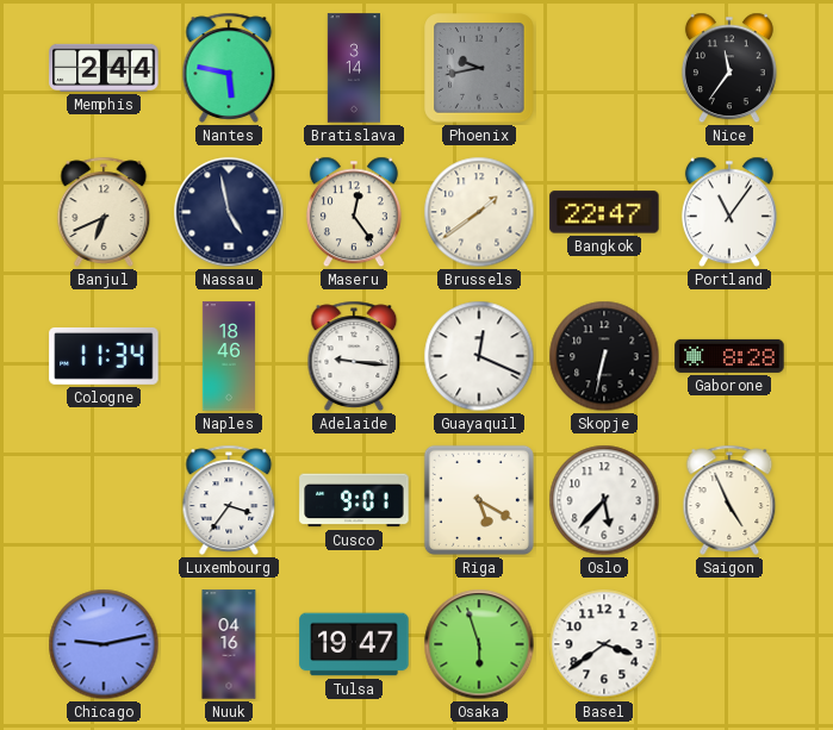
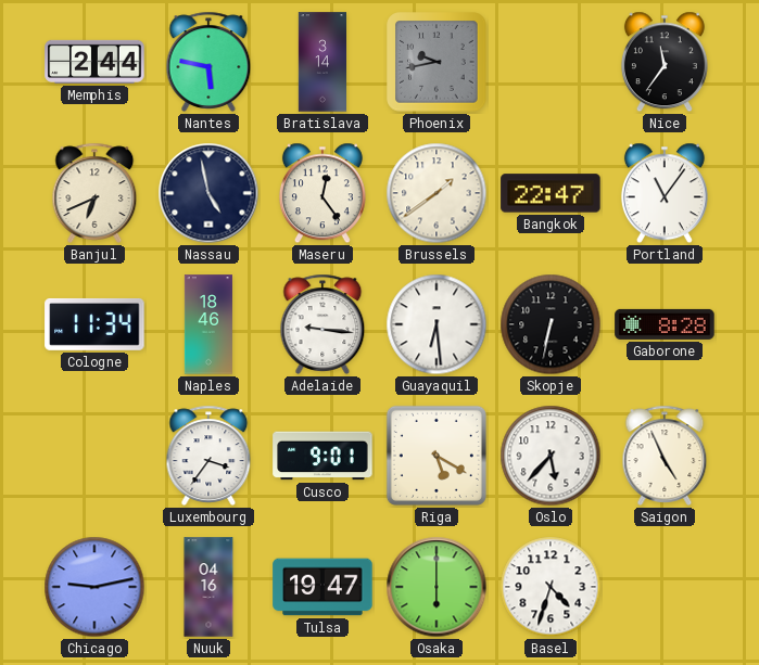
Guayaquil: 12:19 -> 6:29
Osaka: 5:57 -> 6:00
Basel: 3:39 -> 4:33
